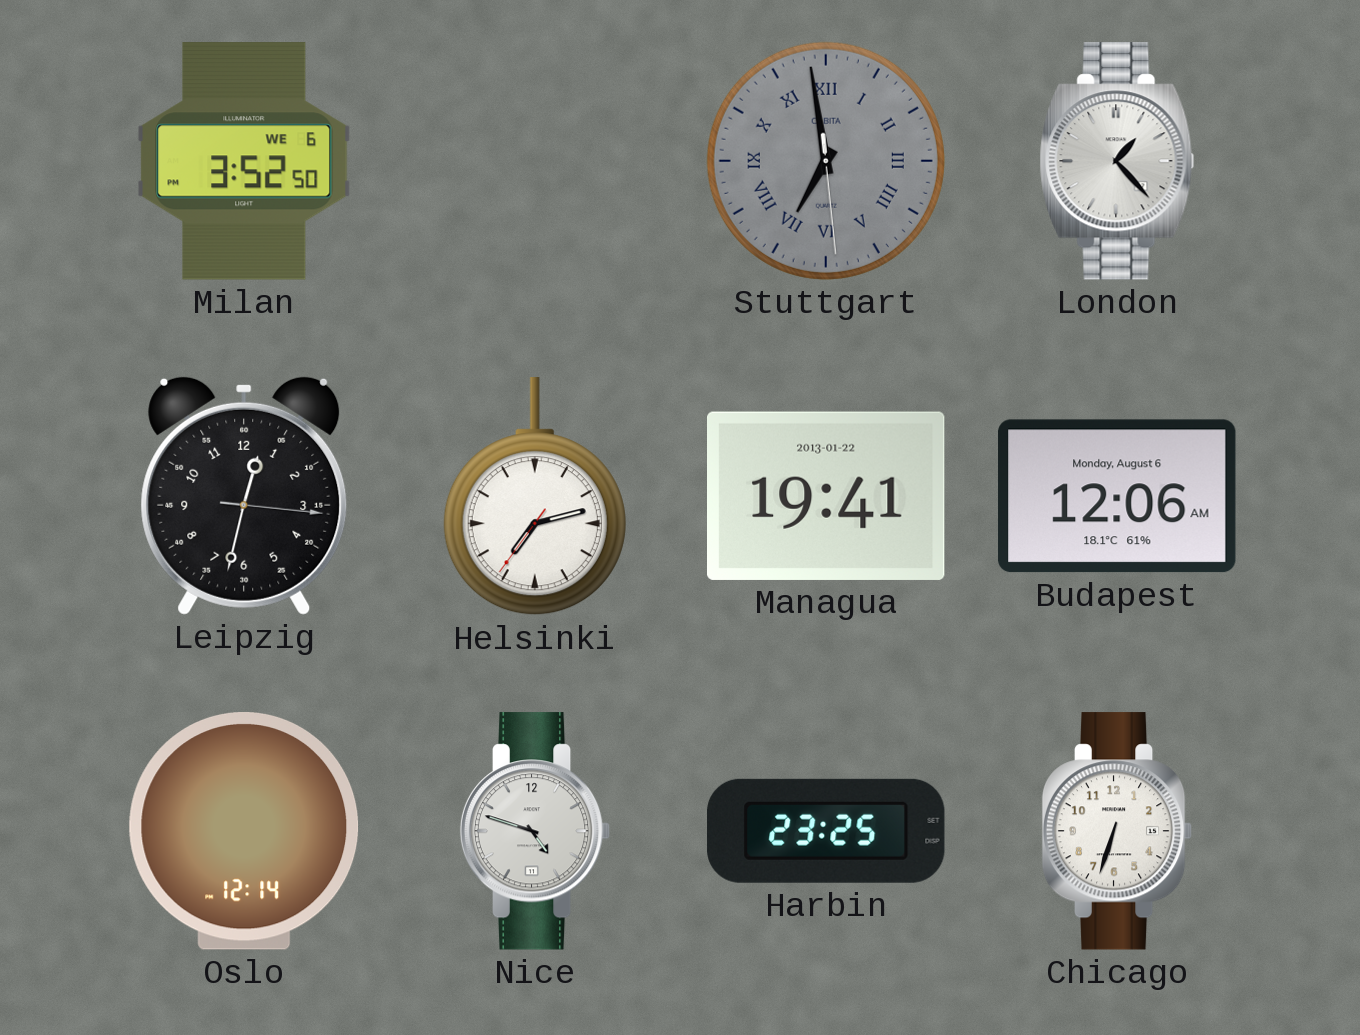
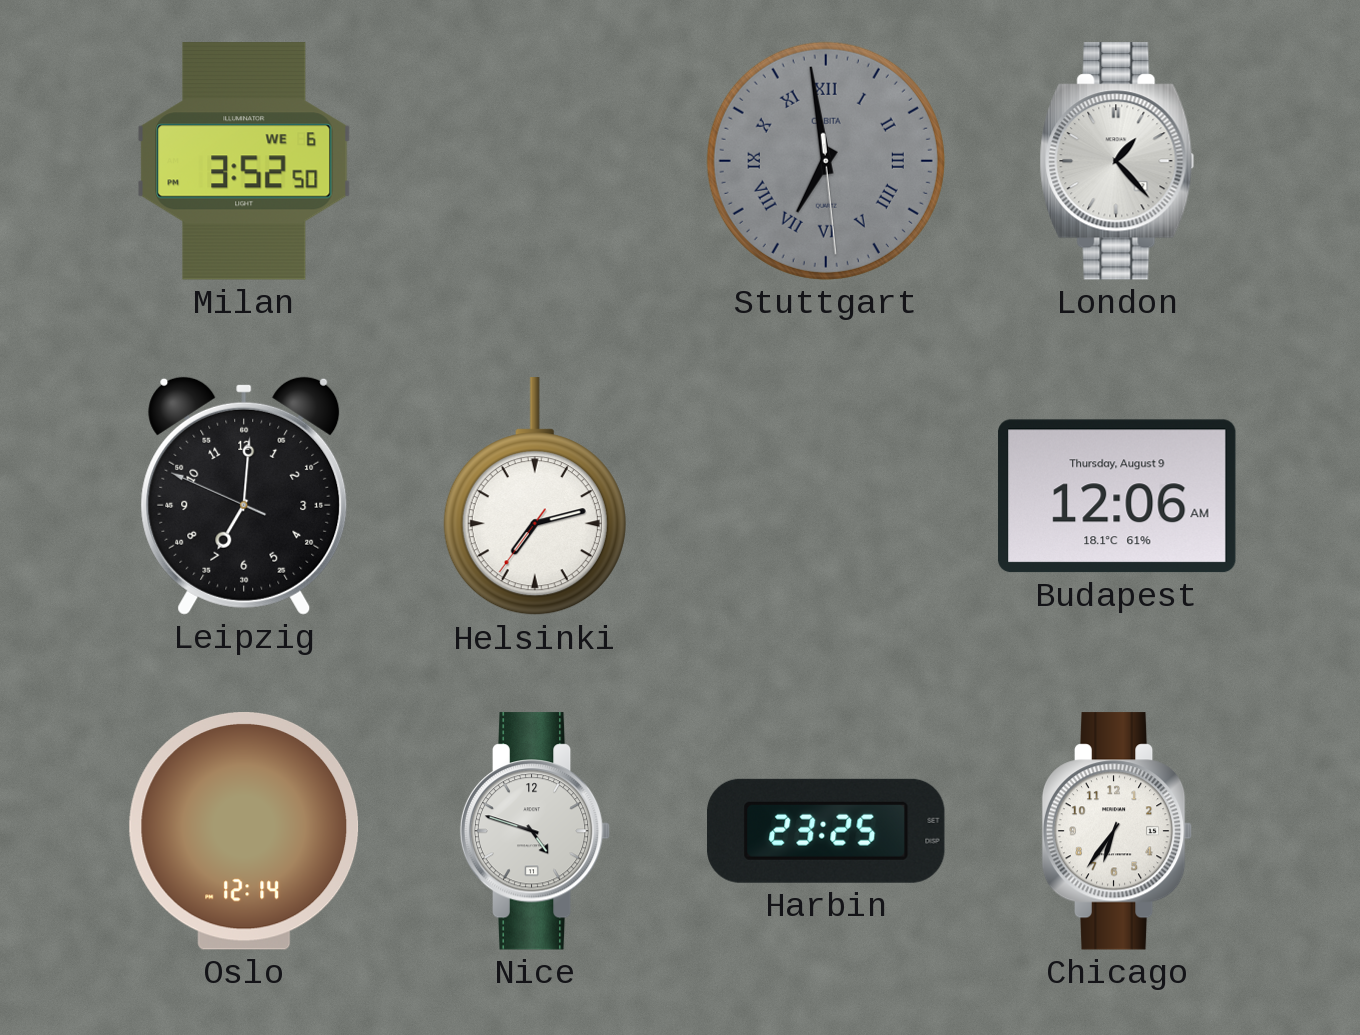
Leipzig: 12:32 -> 7:00
Managua: 19:41 -> none
Budapest date: Monday, August 6 -> Thursday, August 9
Chicago: 6:33 -> 6:36
